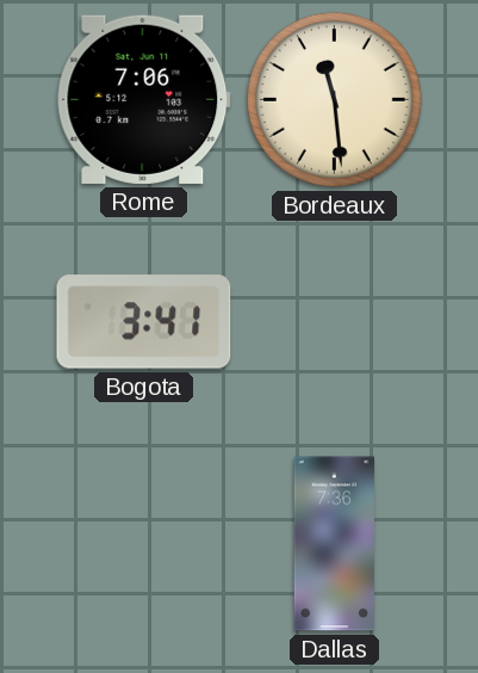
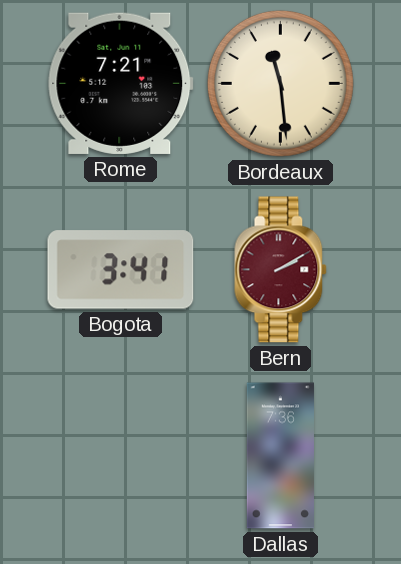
Rome: 7:06 -> 7:21
Bern: none -> 2:10
